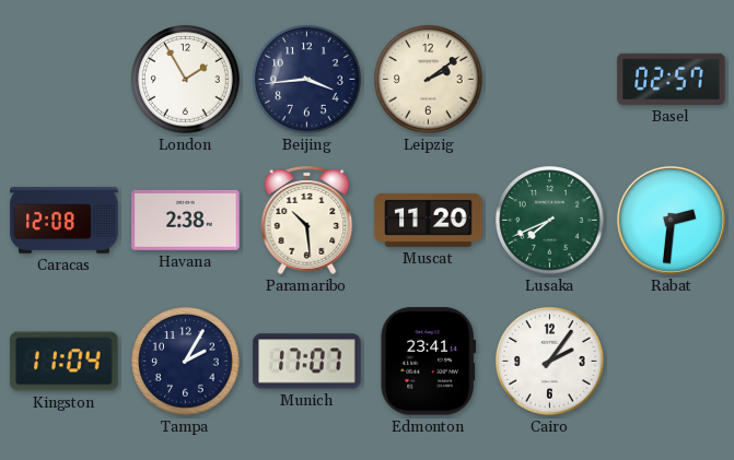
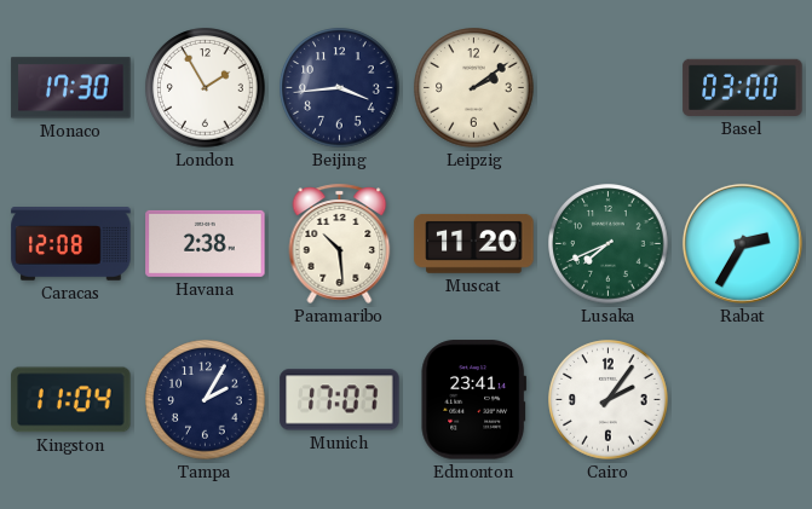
Monaco: none -> 17:30
Basel: 02:57 -> 03:00
Rabat: 2:31 -> 2:35
